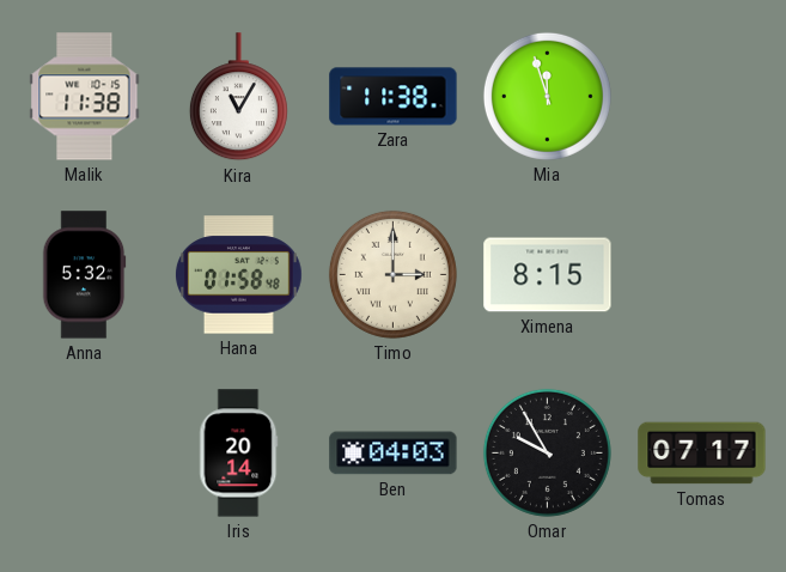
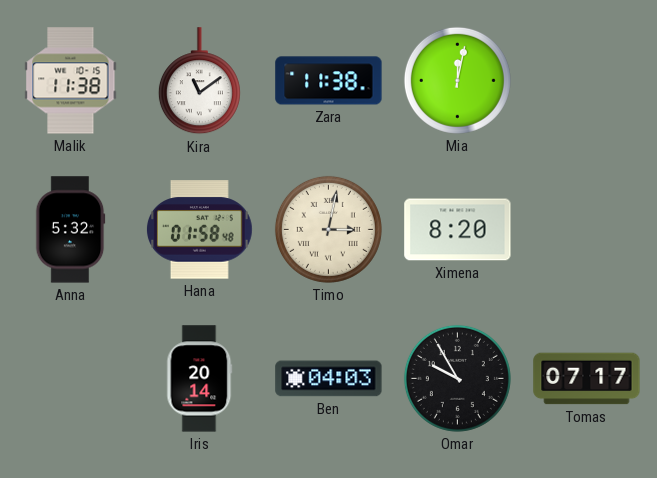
Kira: 11:05 -> 11:09
Mia: 11:57 -> 12:02
Timo: 3:00 -> 3:02
Ximena: 8:15 -> 8:20
